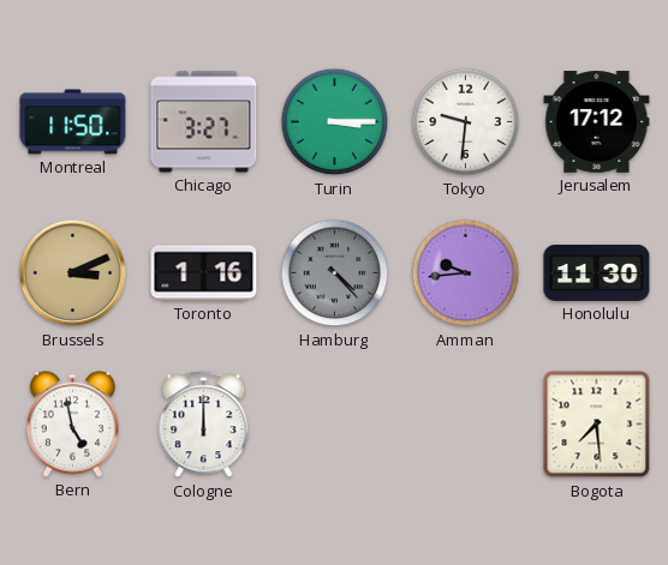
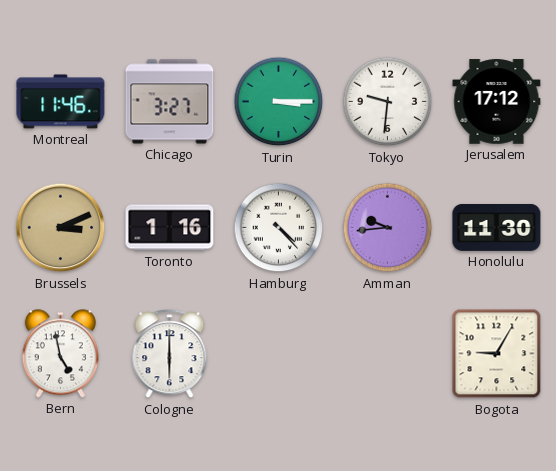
Montreal: 11:50 -> 11:46
Hamburg dial: grey -> white
Cologne: 12:00 -> 6:00
Bogota: 7:29 -> 9:05
